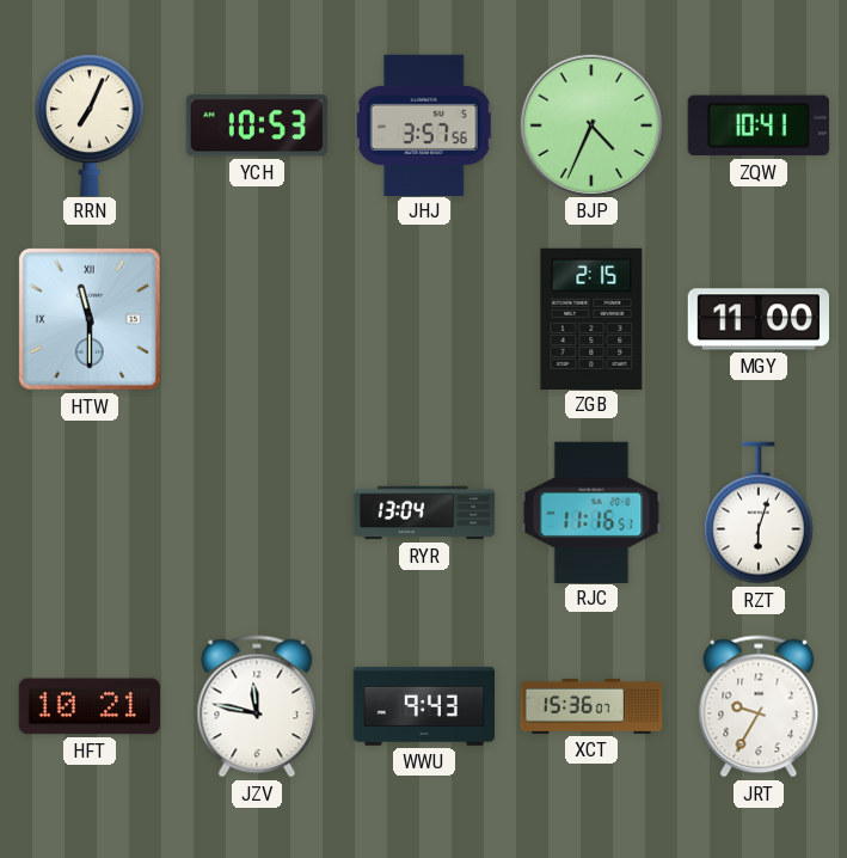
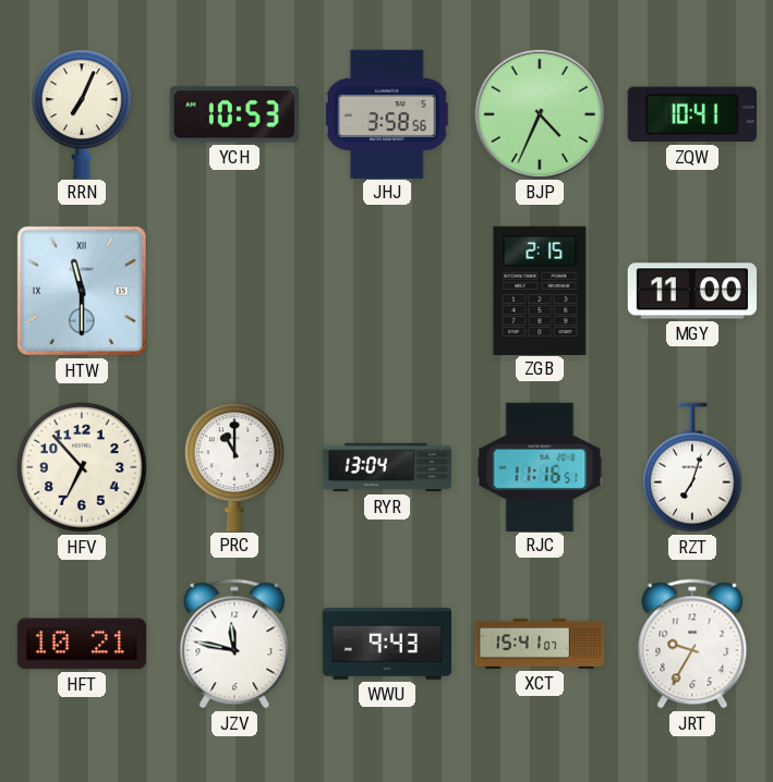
JHJ: 3:57 -> 3:58
HFV: none -> 6:53
PRC: none -> 11:00
RZT: 6:03 -> 7:03
XCT: 15:36 -> 15:41
